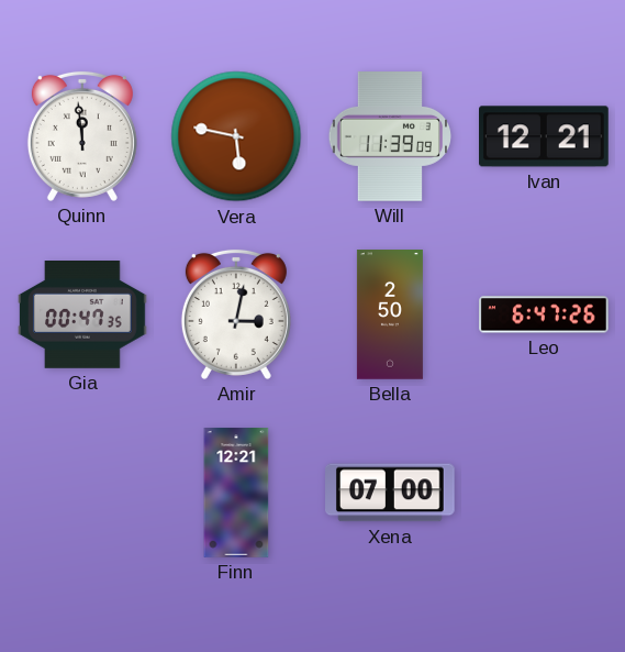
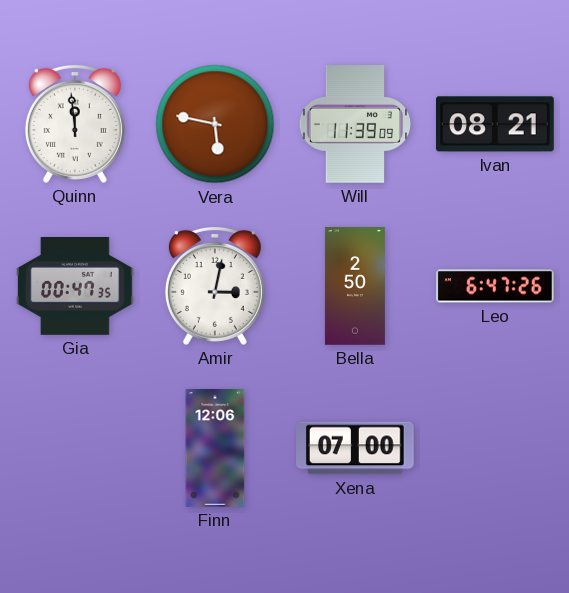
Ivan: 12:21 -> 08:21
Finn: 12:21 -> 12:06
